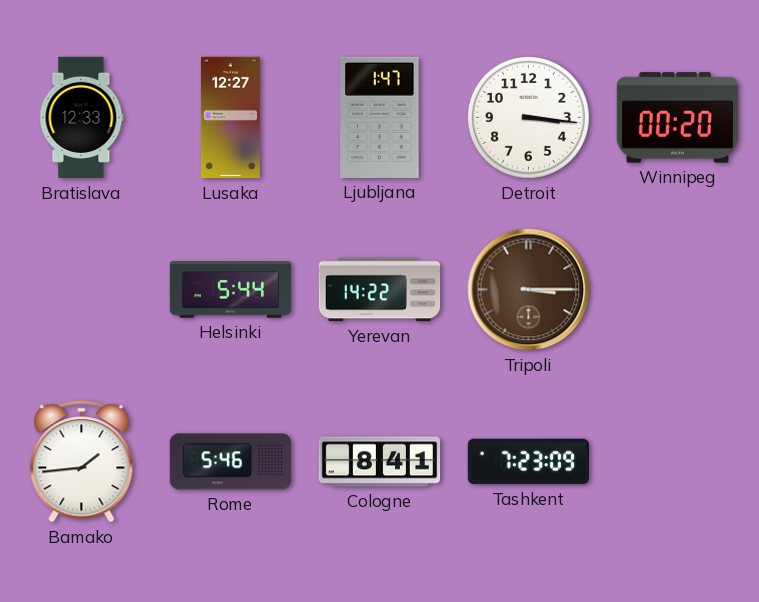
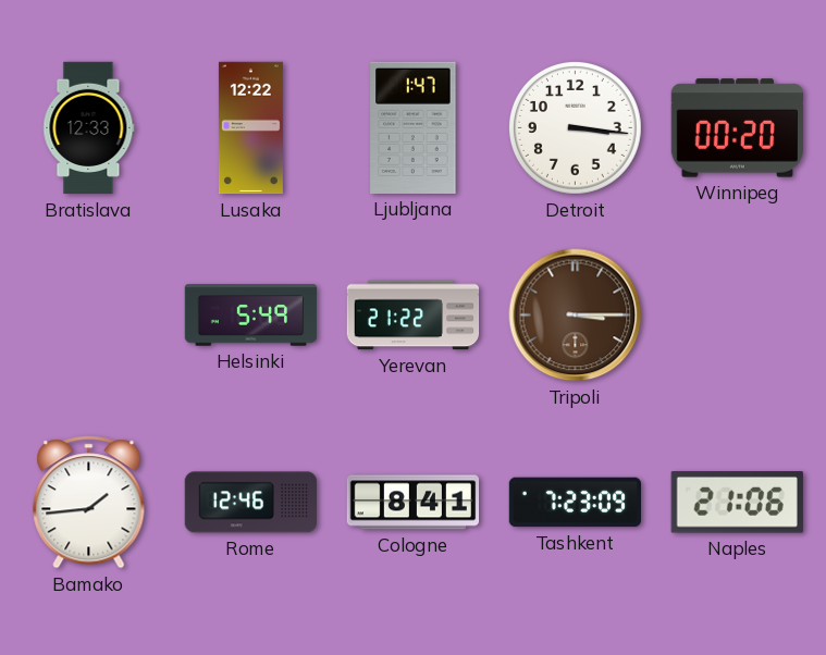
Lusaka: 12:27 -> 12:22
Helsinki: 5:44 -> 5:49
Yerevan: 14:22 -> 21:22
Rome: 5:46 -> 12:46
Naples: none -> 21:06
